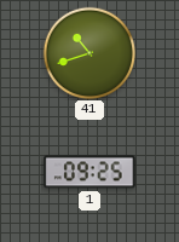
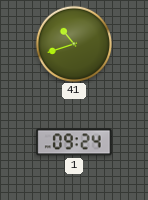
1: 09:25 -> 09:24
